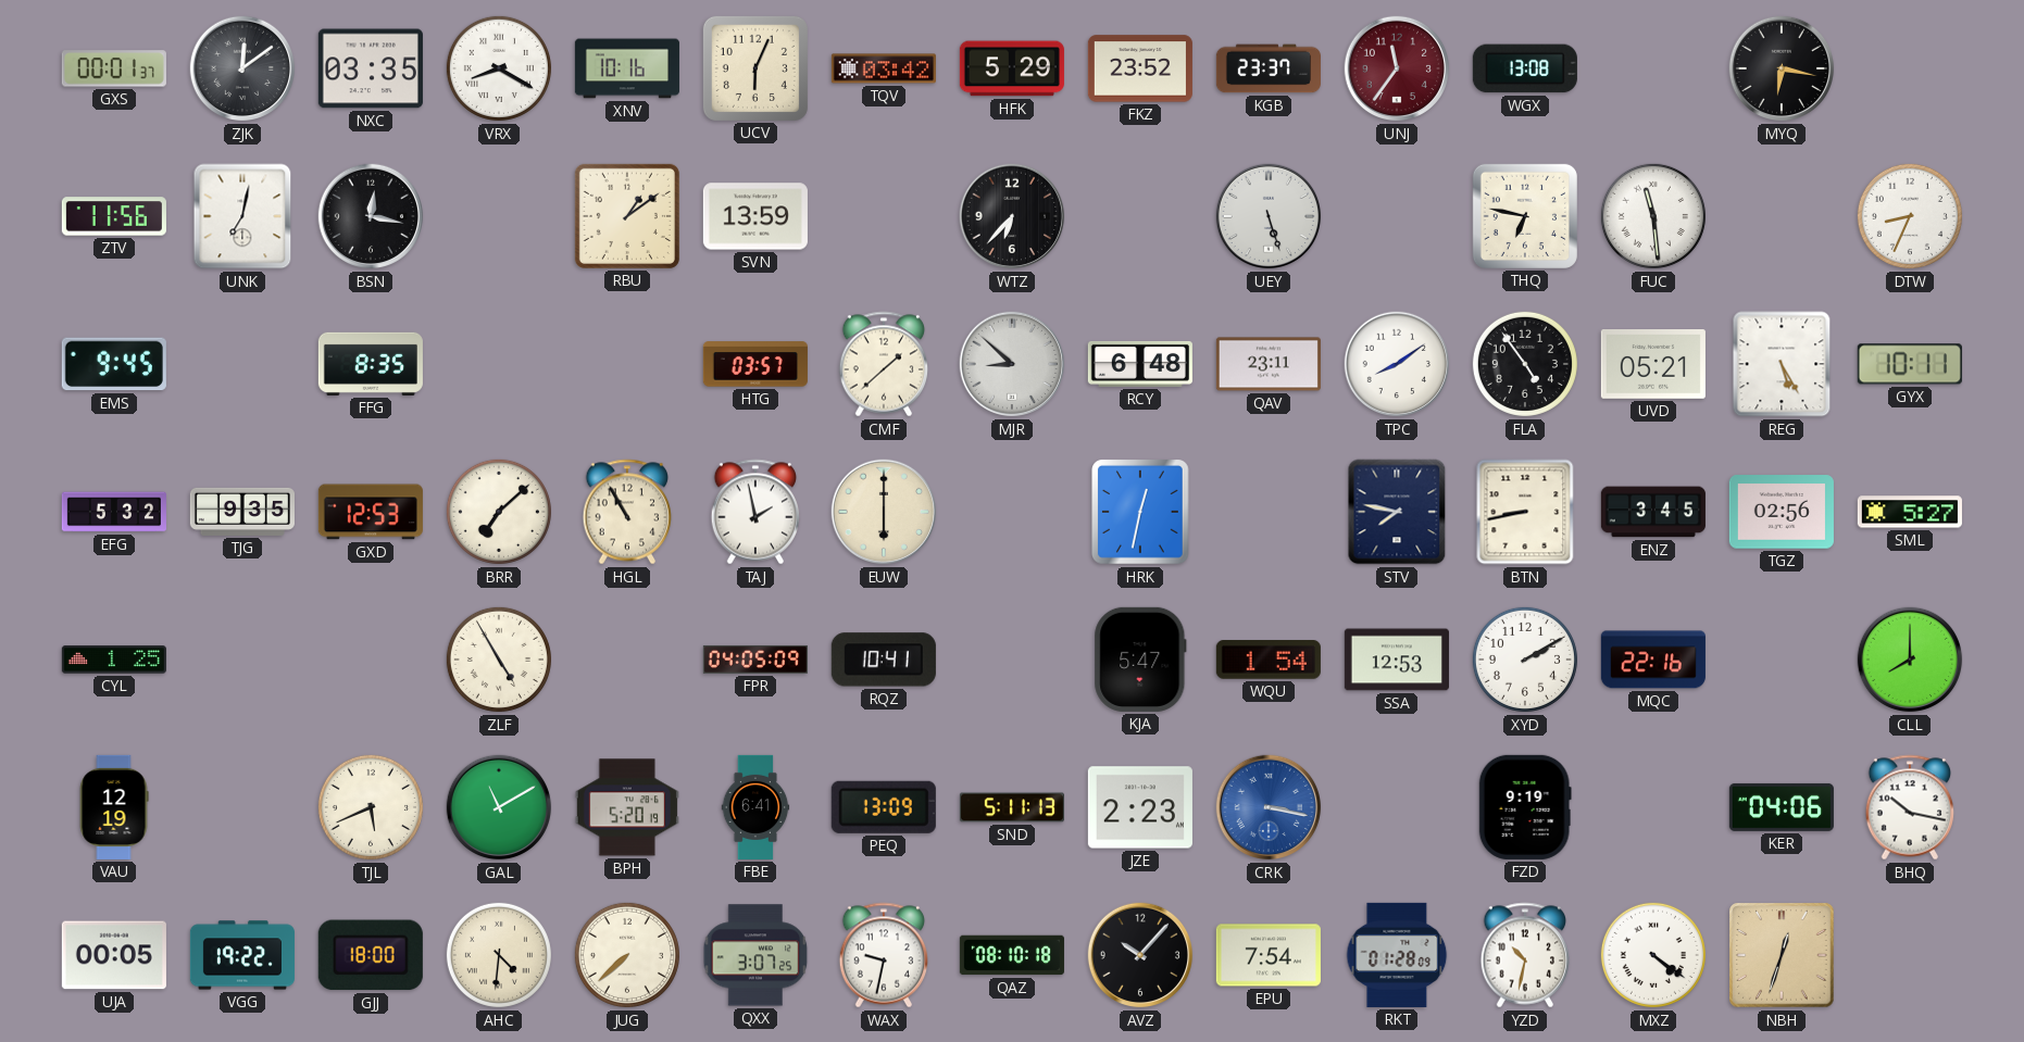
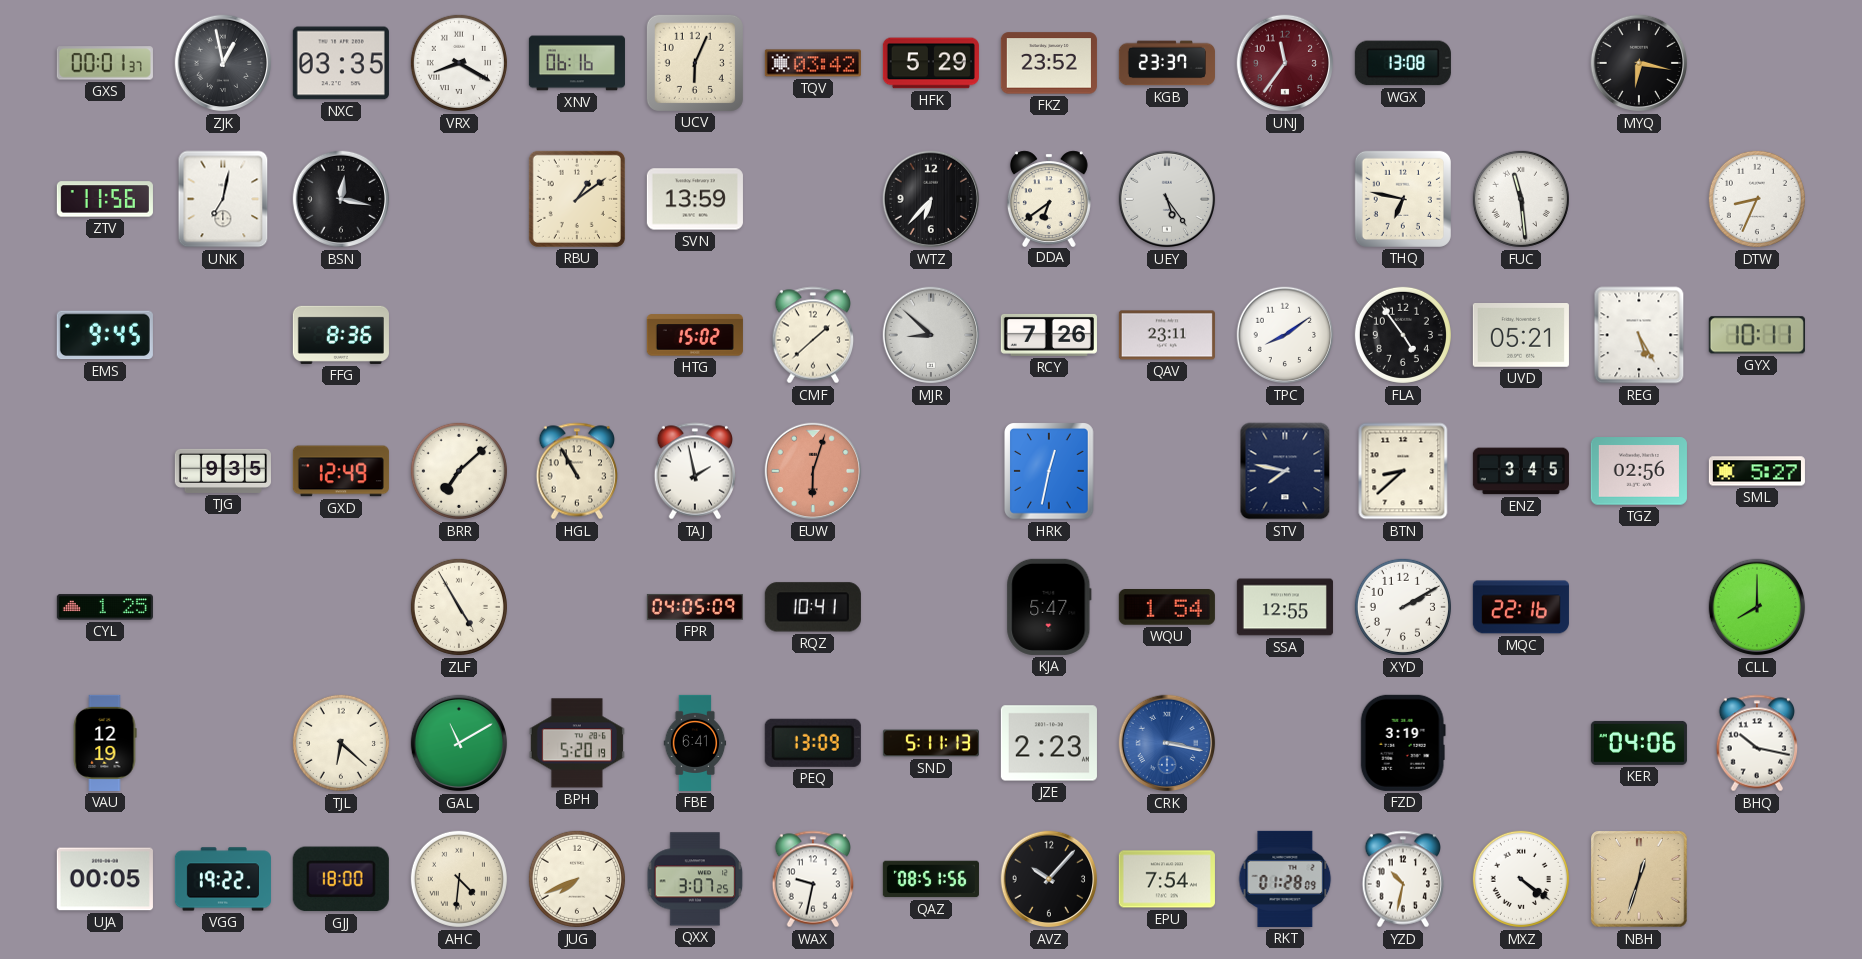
ZJK: 12:09 -> 12:58
XNV: 10:16 -> 06:16
DDA: none -> 6:39
UEY: 5:27 -> 5:24
FFG: 8:35 -> 8:36
HTG: 03:57 -> 15:02
RCY: 6:48 -> 7:26
EFG: 5:32 -> none
GXD: 12:53 -> 12:49
EUW: 6:00 -> 6:03
EUW dial: cream -> salmon
BTN: 8:43 -> 8:38
SSA: 12:53 -> 12:55
TJL: 5:41 -> 6:22
FZD: 9:19 -> 3:19
JUG: 7:38 -> 7:41
QAZ: 08:10 -> 08:51
